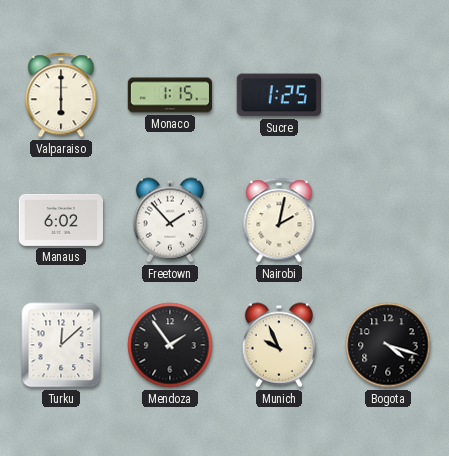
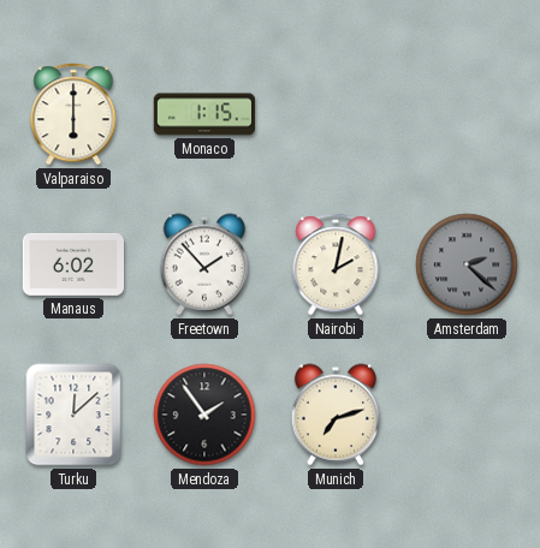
Sucre: 1:25 -> none
Amsterdam: none -> 2:22
Munich: 9:56 -> 7:12
Bogota: 4:18 -> none
